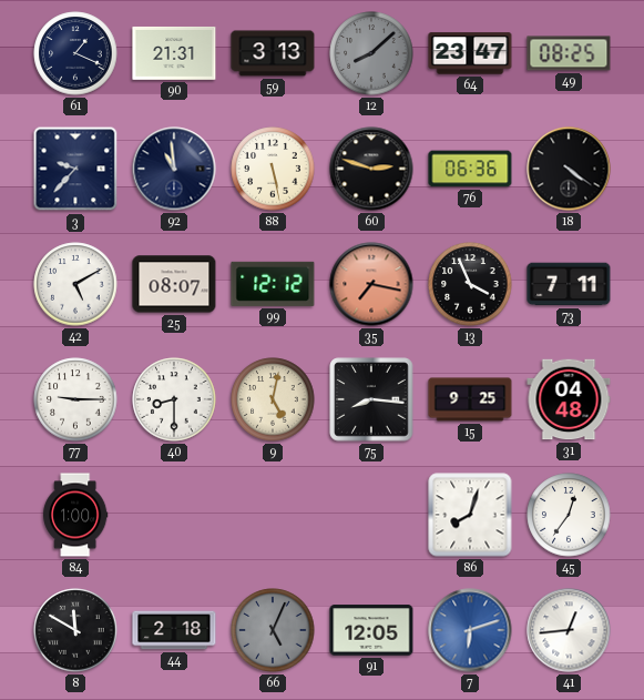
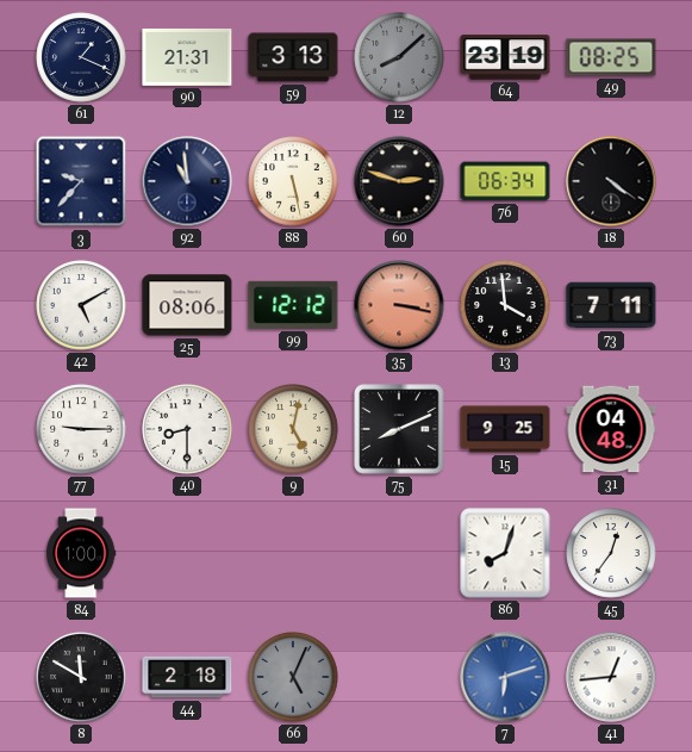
64: 23:47 -> 23:19
76: 06:36 -> 06:34
25: 08:07 -> 08:06
35: 7:17 -> 3:17
13: 3:56 -> 3:59
75: 8:16 -> 8:11
91: 12:05 -> none
